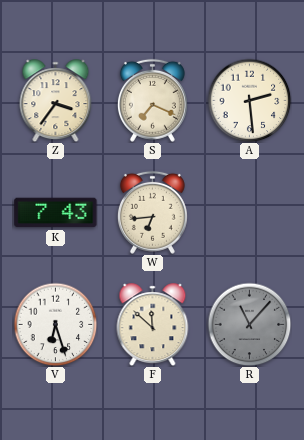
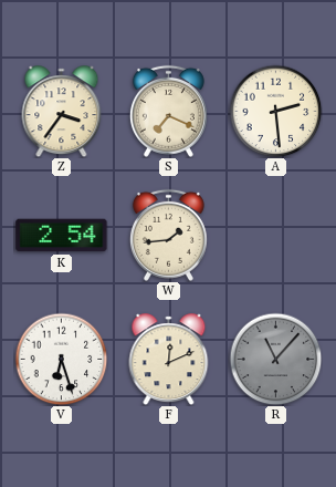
K: 7:43 -> 2:54
W: 6:44 -> 1:44
F: 11:52 -> 12:11
